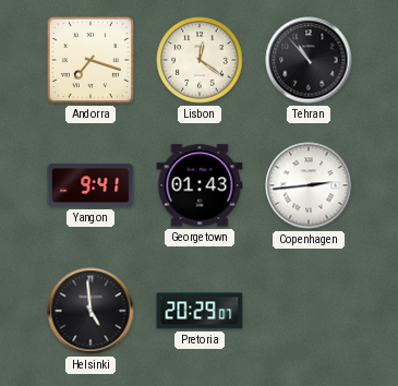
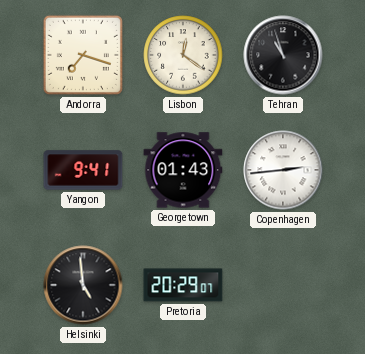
Tehran: 10:53 -> 10:57
